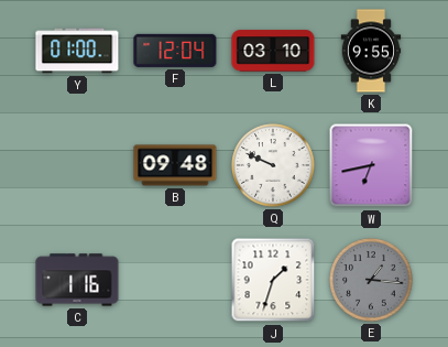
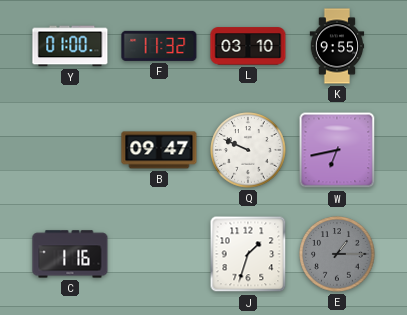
F: 12:04 -> 11:32
B: 09:48 -> 09:47
E: 1:16 -> 1:15
